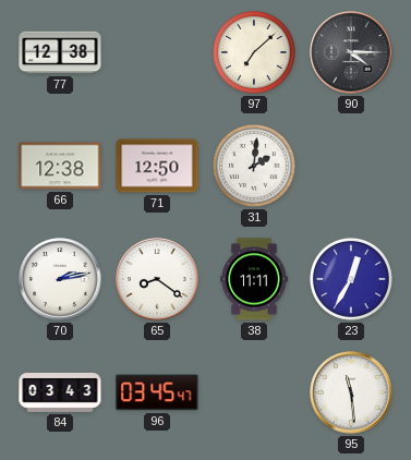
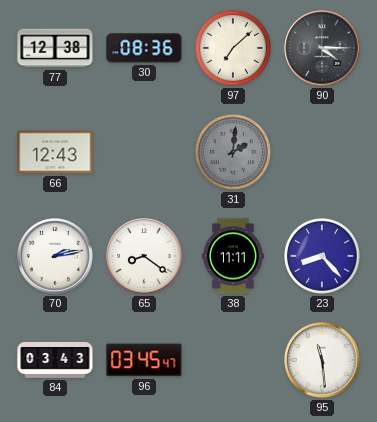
30: none -> 08:36
66: 12:38 -> 12:43
71: 12:50 -> none
31 dial: white -> grey
23: 12:35 -> 8:23
